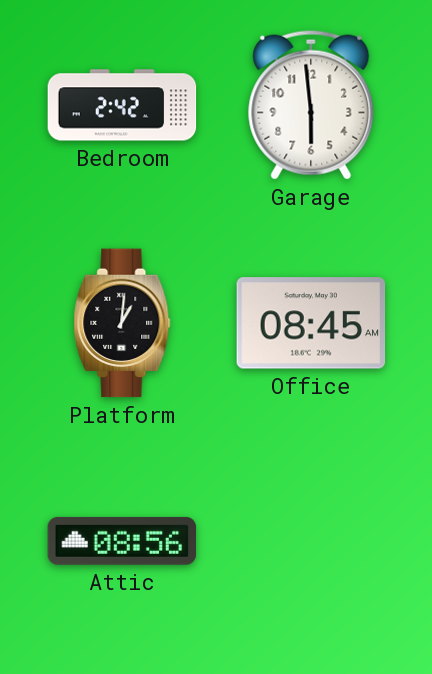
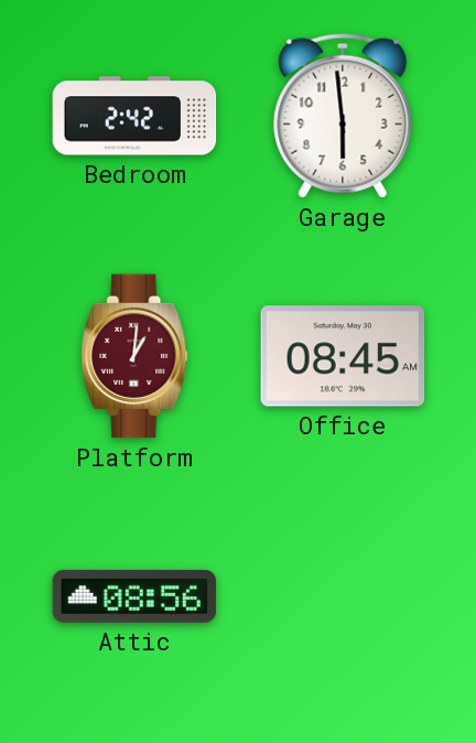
Platform dial: black -> burgundy
